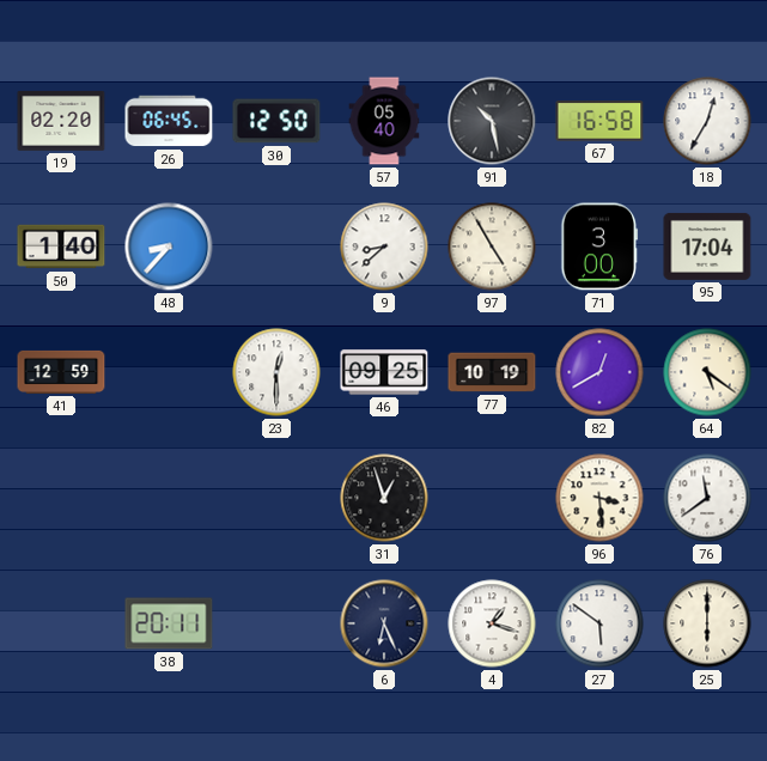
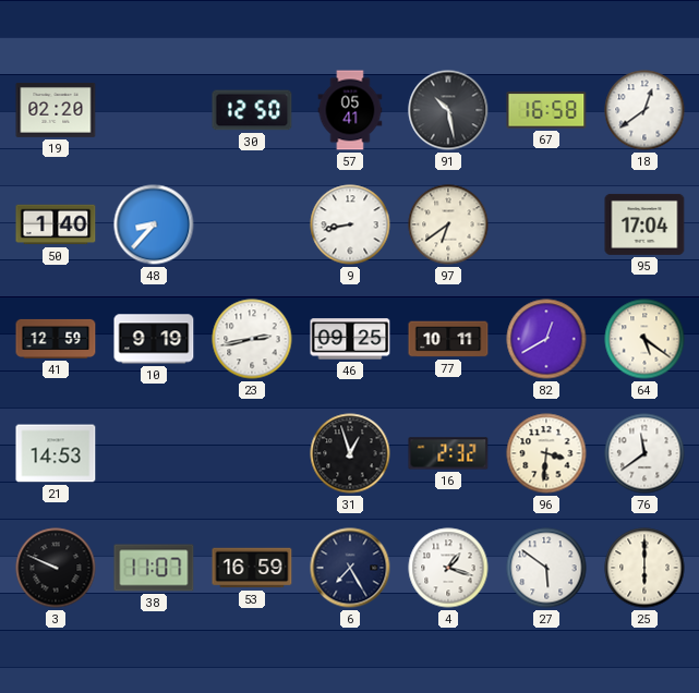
26: 06:45 -> none
57: 05:40 -> 05:41
18: 12:35 -> 12:39
9: 8:38 -> 8:43
97: 4:55 -> 6:39
71: 3:00 -> none
10: none -> 9:19
23: 12:30 -> 2:43
77: 10:19 -> 10:11
21: none -> 14:53
16: none -> 2:32
96: 3:29 -> 3:31
3: none -> 9:49
38: 20:11 -> 11:07
53: none -> 16:59
6: 6:26 -> 7:25
